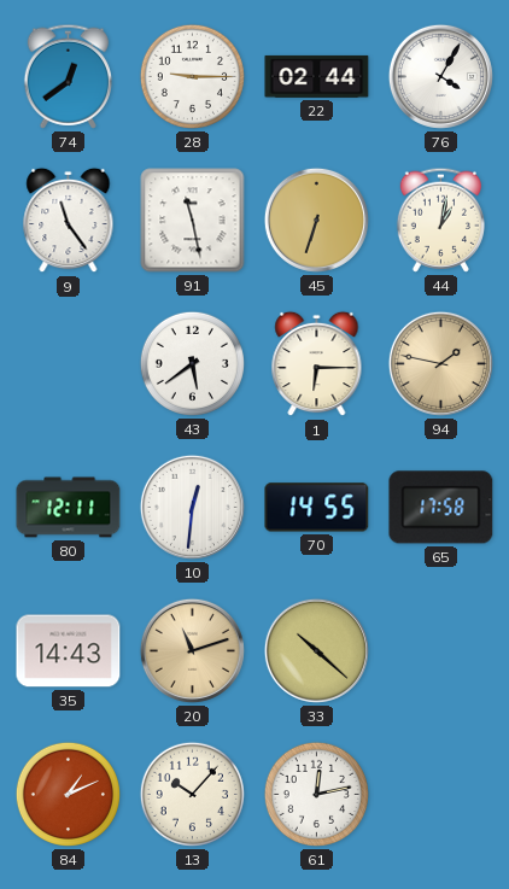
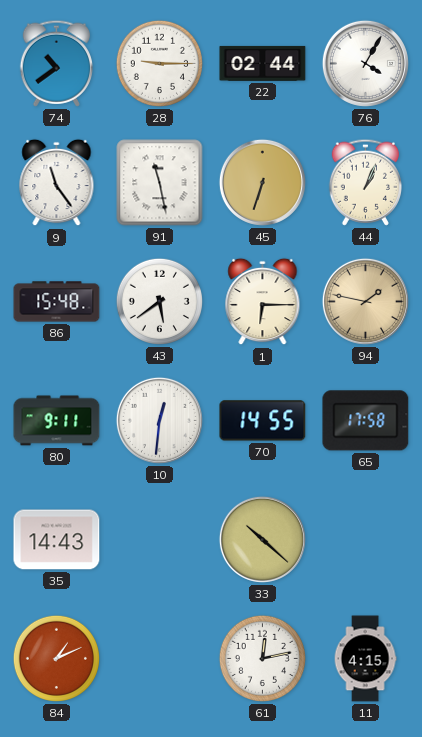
74: 12:39 -> 10:39
44: 1:02 -> 1:04
86: none -> 15:48
80: 12:11 -> 9:11
20: 11:12 -> none
13: 10:07 -> none
11: none -> 4:15
